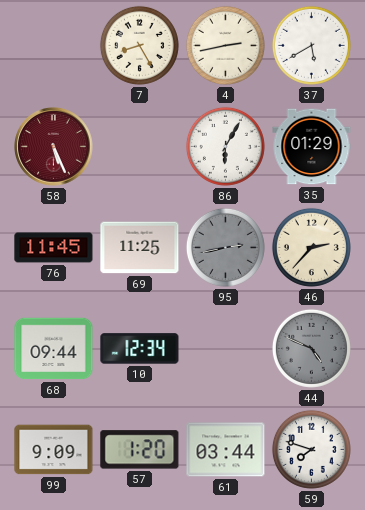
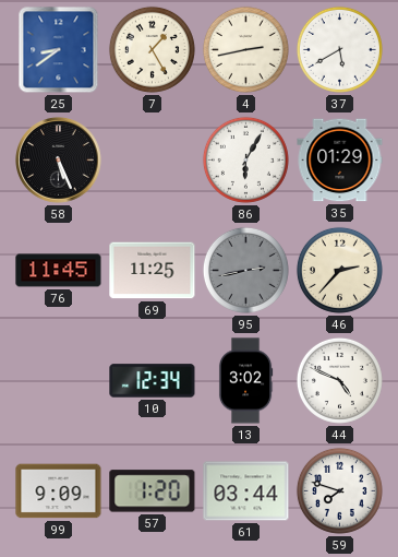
25: none -> 8:39
7: 8:25 -> 1:25
58 dial: burgundy -> black
68: 09:44 -> none
13: none -> 3:02
44 dial: grey -> white
